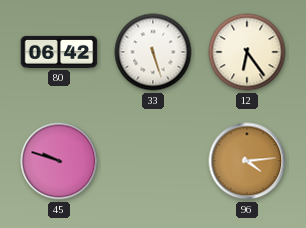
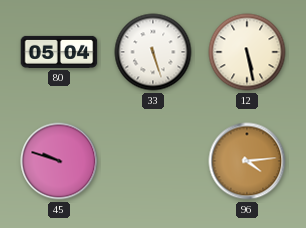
80: 06:42 -> 05:04
12: 6:24 -> 5:28
